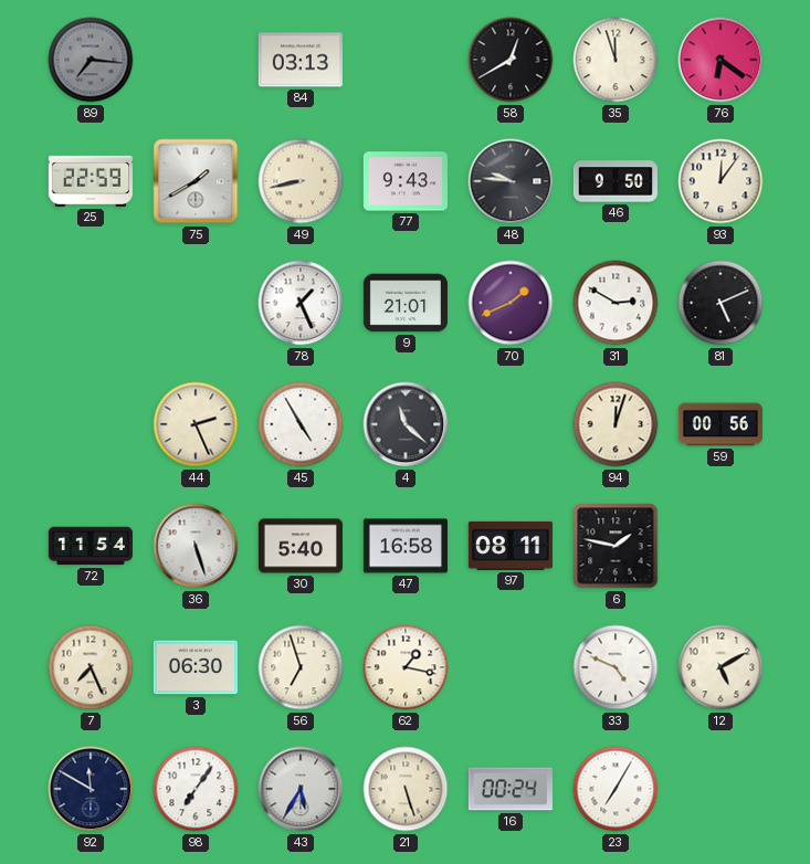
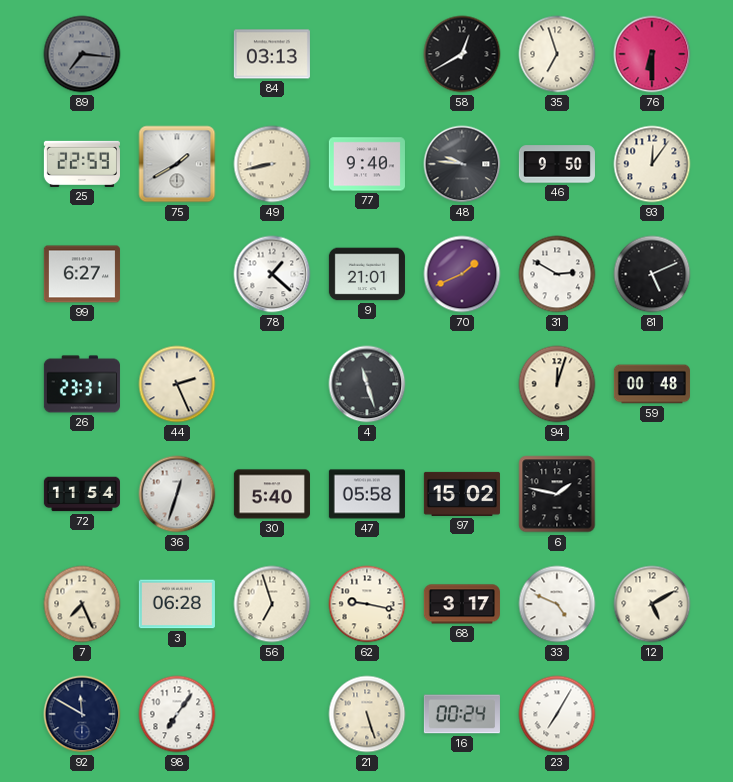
35: 11:57 -> 6:57
76: 6:21 -> 6:30
77: 9:43 -> 9:40
99: none -> 6:27
78: 1:26 -> 1:22
26: none -> 23:31
45: 4:55 -> none
4: 11:22 -> 11:27
59: 00:56 -> 00:48
36: 5:27 -> 12:33
47: 16:58 -> 05:58
97: 08:11 -> 15:02
3: 06:30 -> 06:28
62: 1:17 -> 9:17
68: none -> 3:17
43: 5:35 -> none
